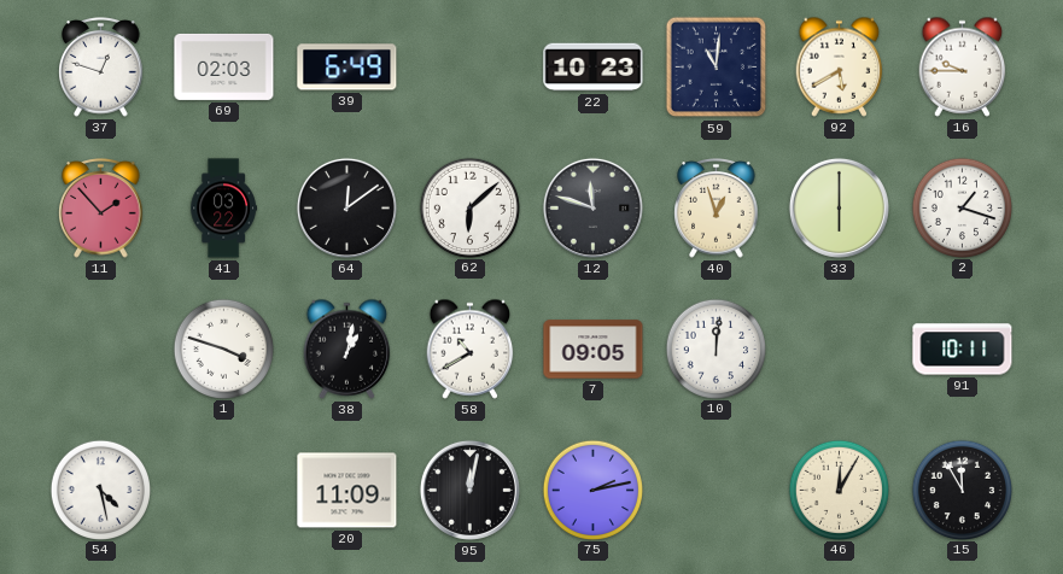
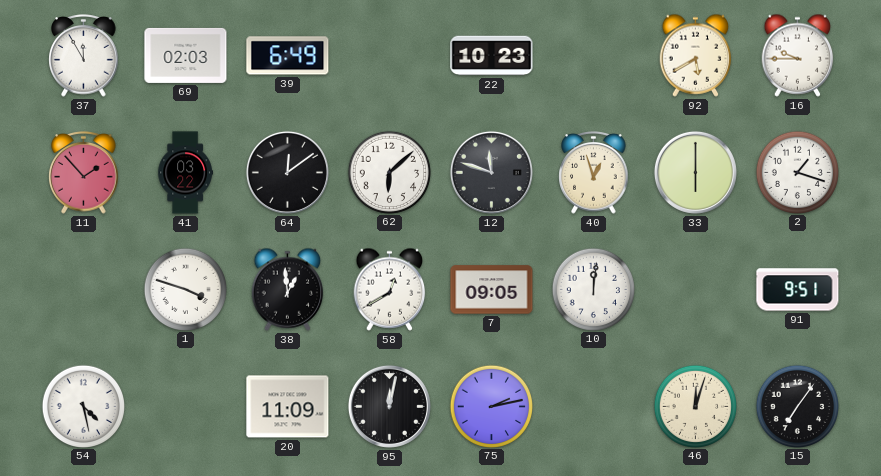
37: 12:48 -> 11:55
59: 11:01 -> none
38: 1:02 -> 12:59
58: 10:40 -> 12:40
91: 10:11 -> 9:51
46: 12:05 -> 12:03
15: 11:55 -> 7:06
